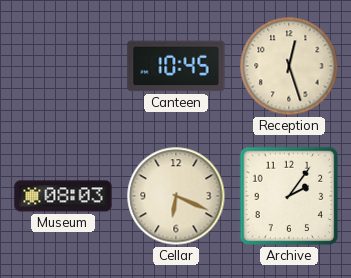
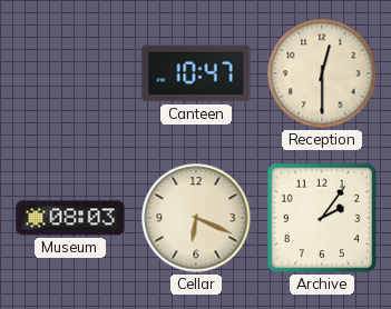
Canteen: 10:45 -> 10:47
Reception: 12:27 -> 12:30
